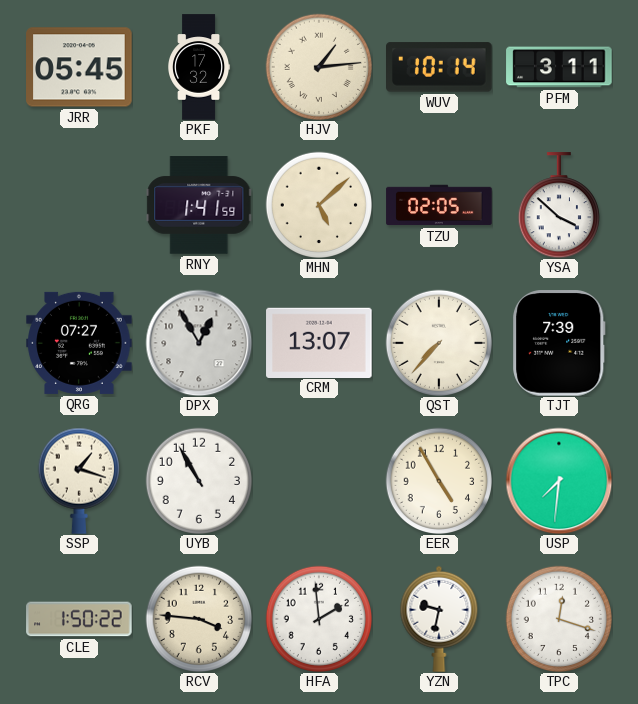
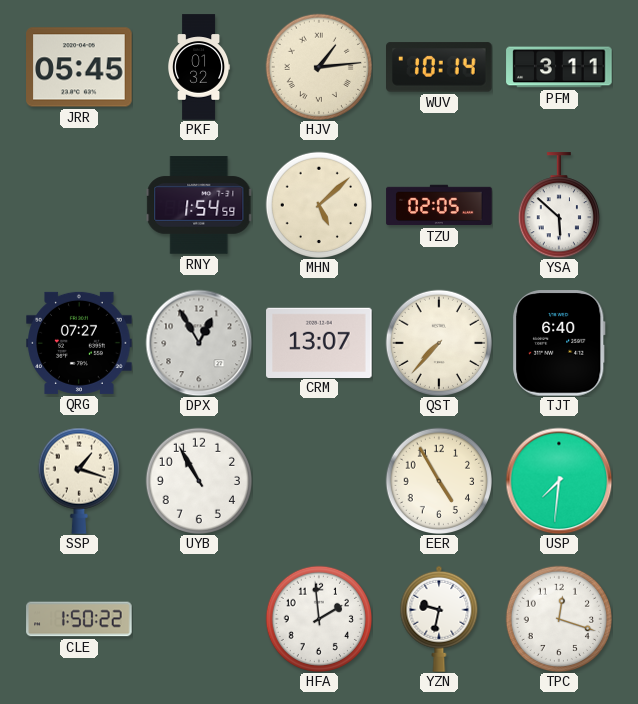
PKF: 17:32 -> 01:32
RNY: 1:41 -> 1:54
YSA: 3:52 -> 5:52
TJT: 7:39 -> 6:40
RCV: 3:46 -> none
